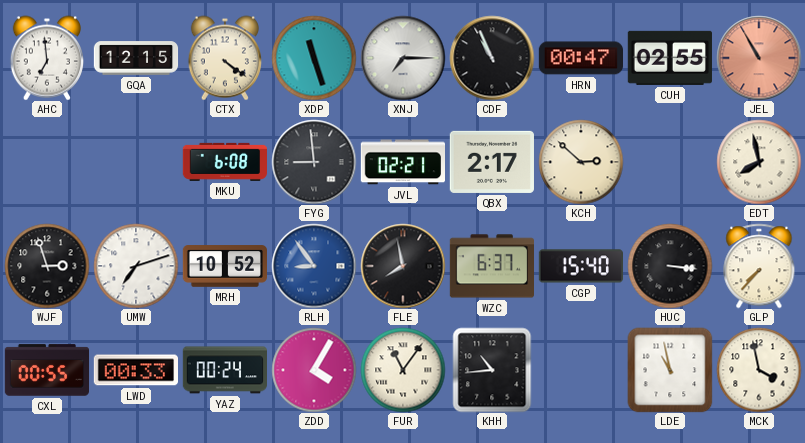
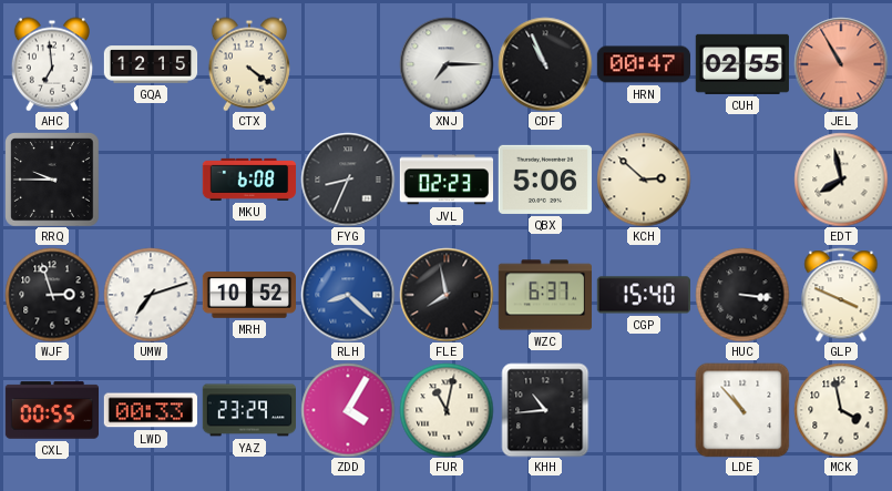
XDP: 11:27 -> none
RRQ: none -> 9:45
FYG: 8:59 -> 8:34
JVL: 02:21 -> 02:23
QBX: 2:17 -> 5:06
RLH: 8:54 -> 8:22
GLP: 7:37 -> 3:49
YAZ: 00:24 -> 23:29
FUR: 11:06 -> 11:02
LDE: 10:58 -> 10:53
